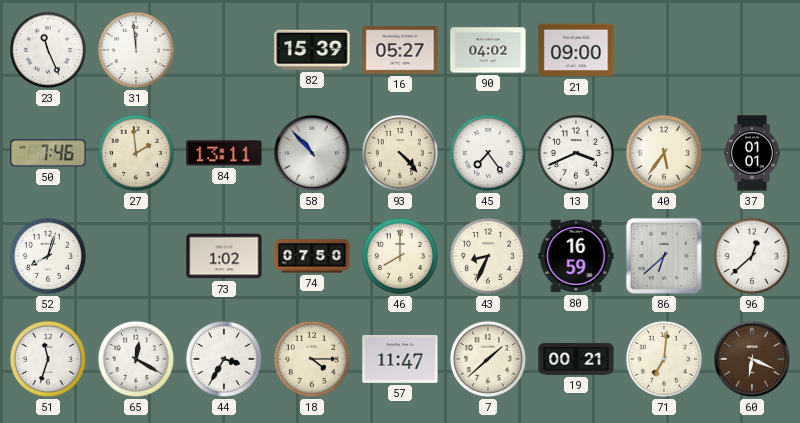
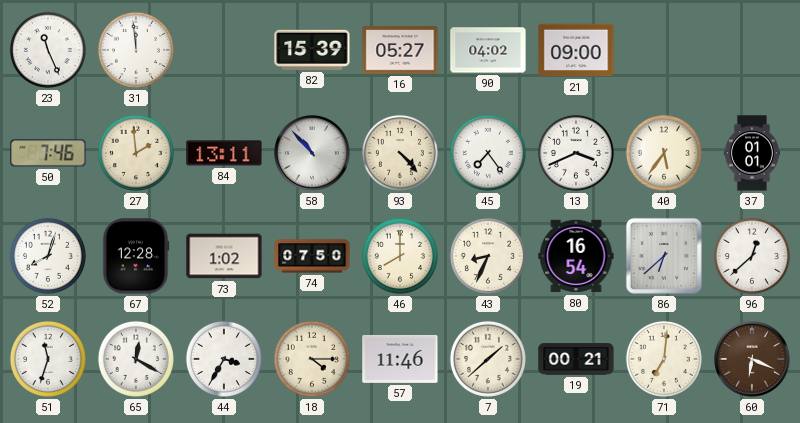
67: none -> 12:28
80: 16:59 -> 16:54
57: 11:47 -> 11:46
